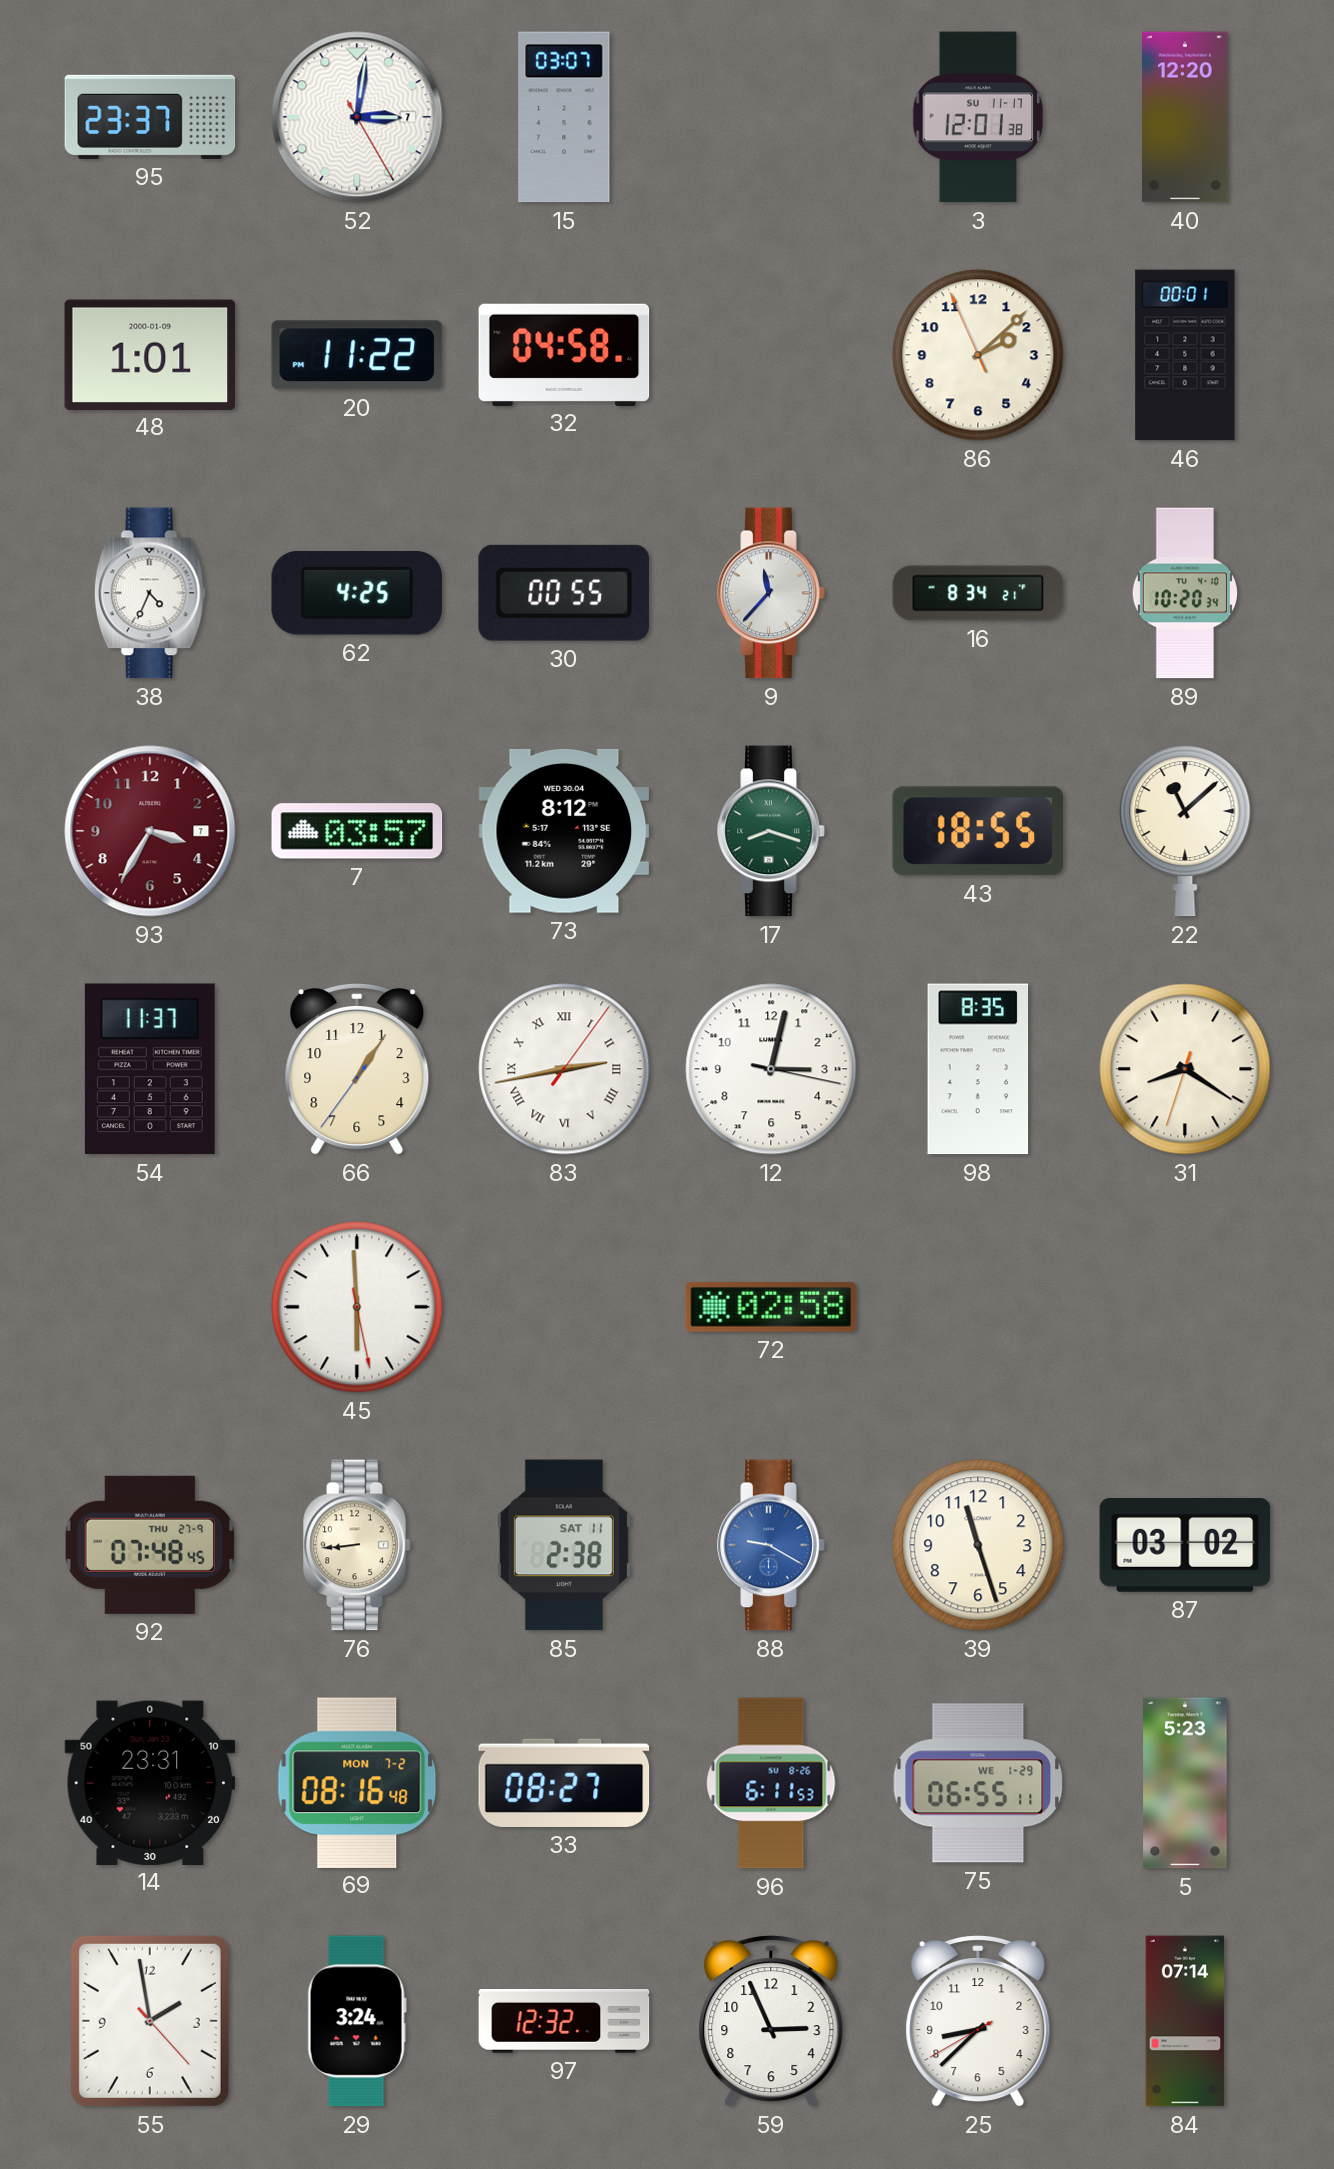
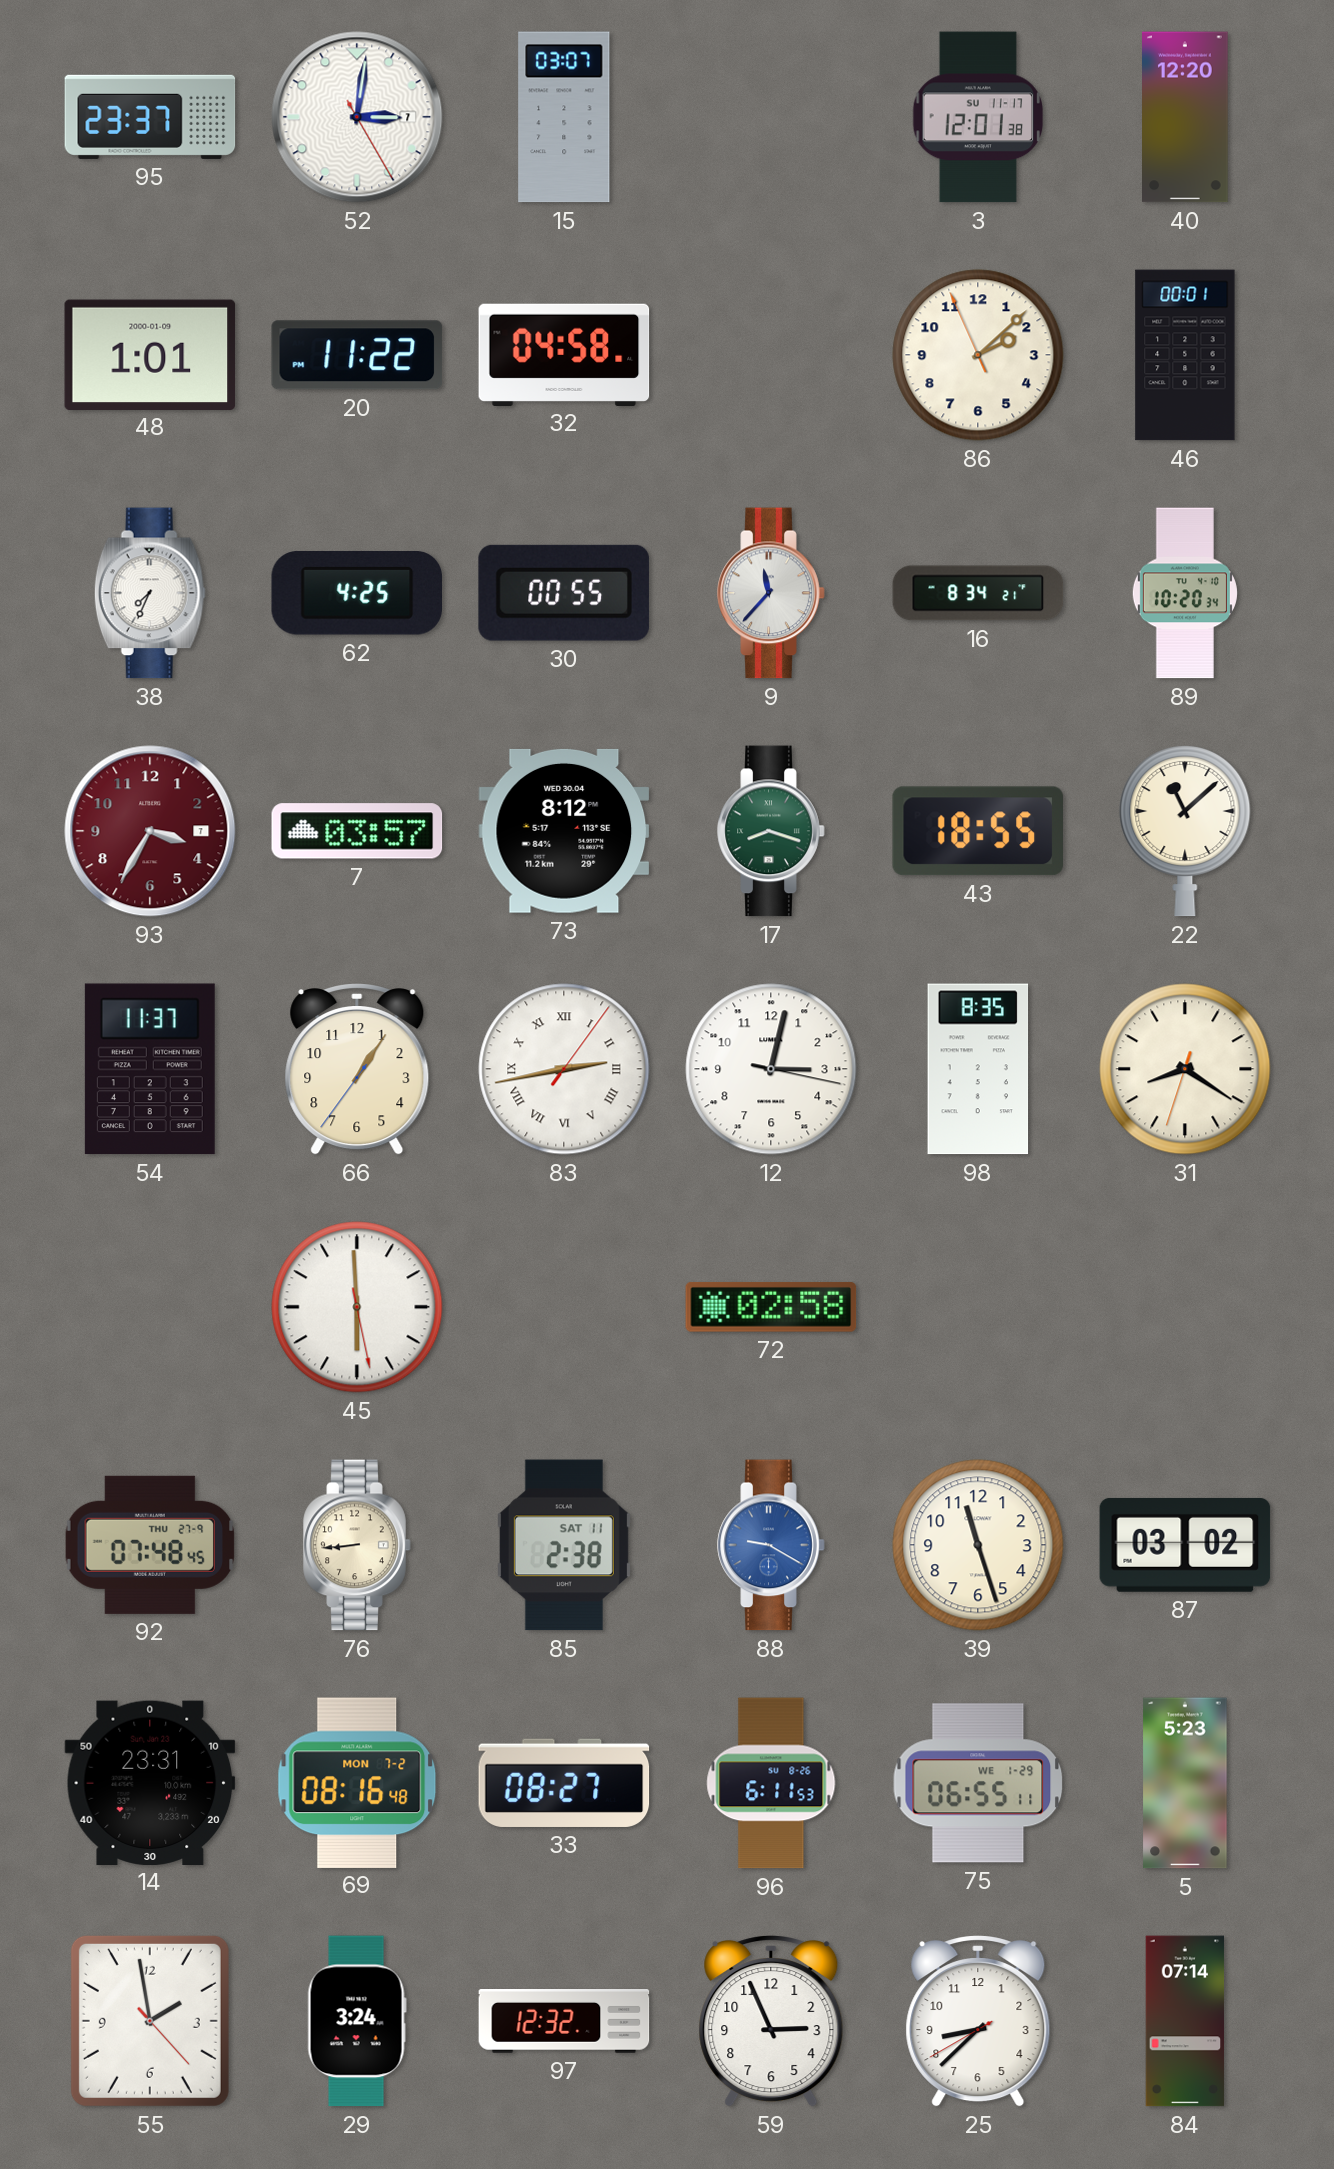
38: 4:34 -> 7:34
